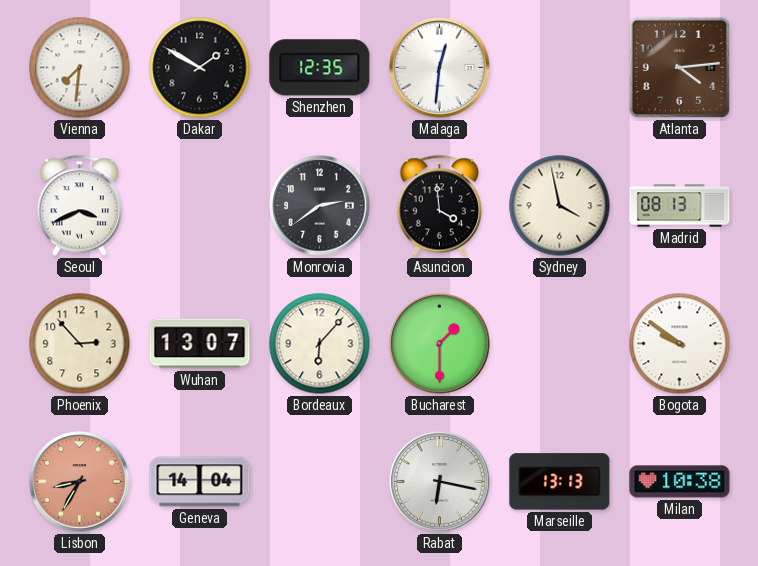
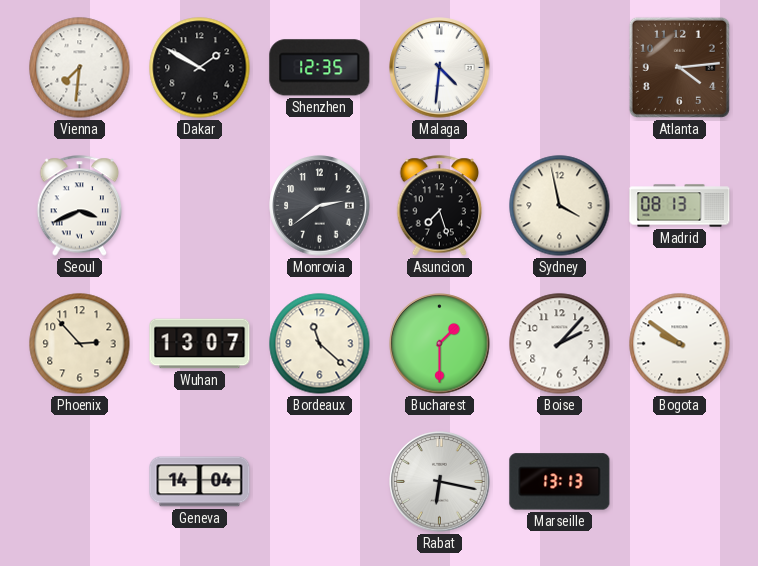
Malaga: 12:31 -> 4:31
Asuncion: 3:59 -> 7:27
Bordeaux: 6:07 -> 11:22
Boise: none -> 2:07
Lisbon: 8:35 -> none
Milan: 10:38 -> none
